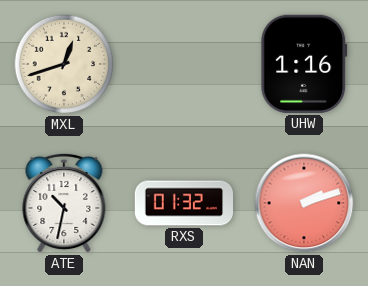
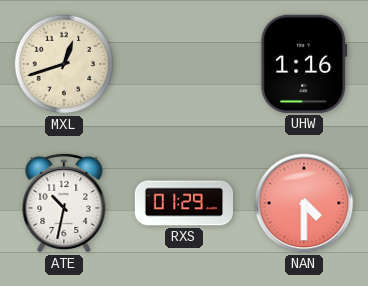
RXS: 01:32 -> 01:29
NAN: 2:12 -> 4:30
